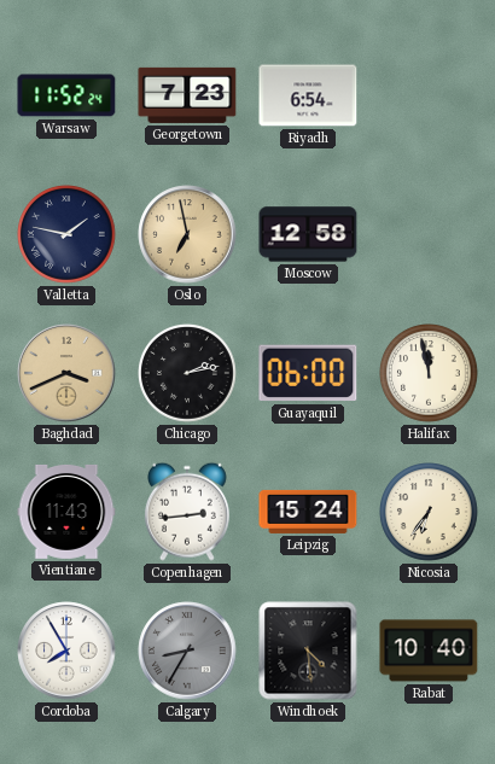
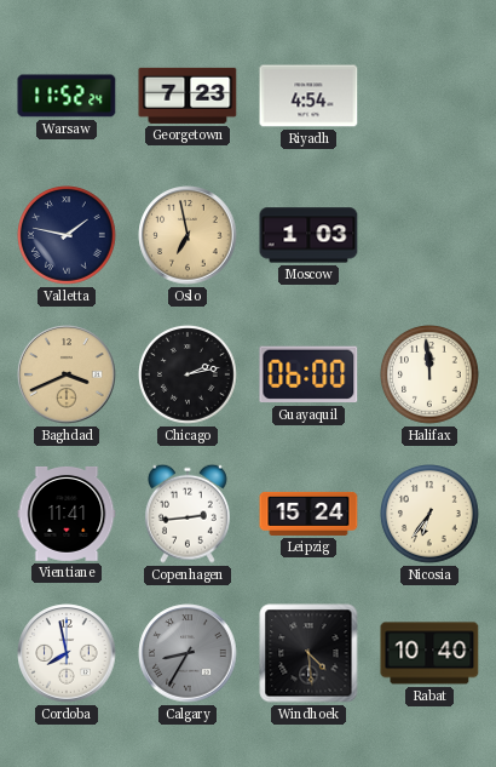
Riyadh: 6:54 -> 4:54
Moscow: 12:58 -> 1:03
Halifax: 11:58 -> 11:59
Vientiane: 11:43 -> 11:41
Cordoba: 7:55 -> 7:58
